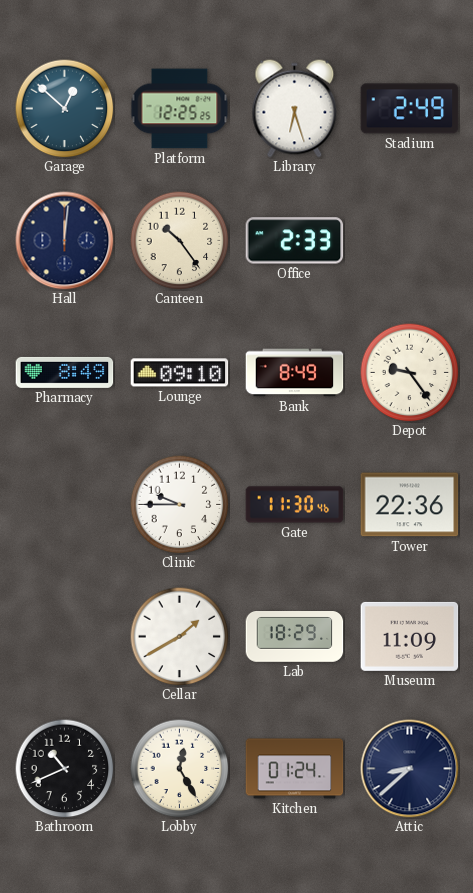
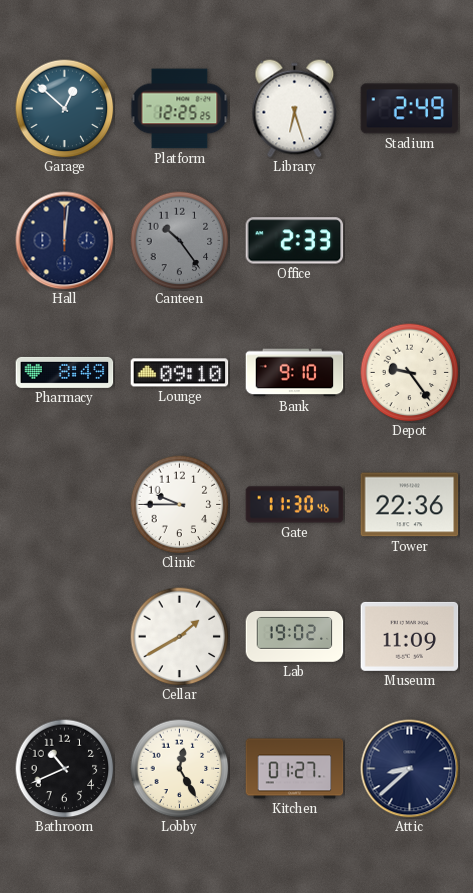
Canteen dial: cream -> grey
Bank: 8:49 -> 9:10
Lab: 18:29 -> 19:02
Kitchen: 01:24 -> 01:27
